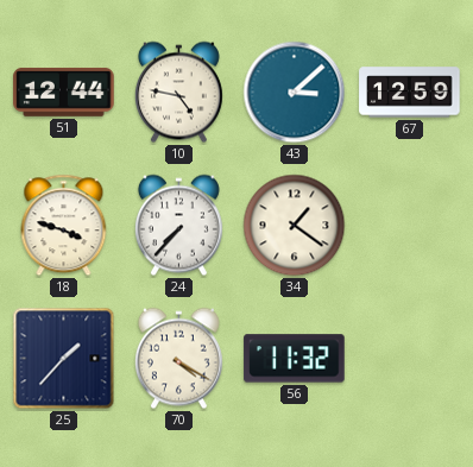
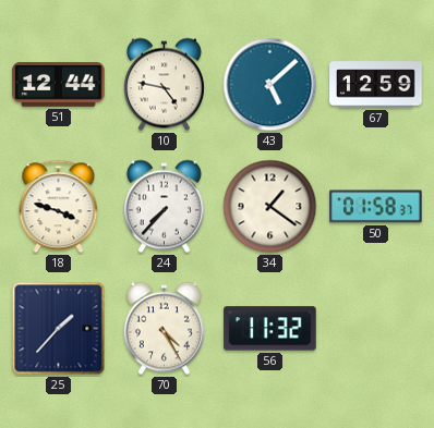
43: 3:08 -> 5:08
50: none -> 01:58
70: 4:20 -> 4:25
